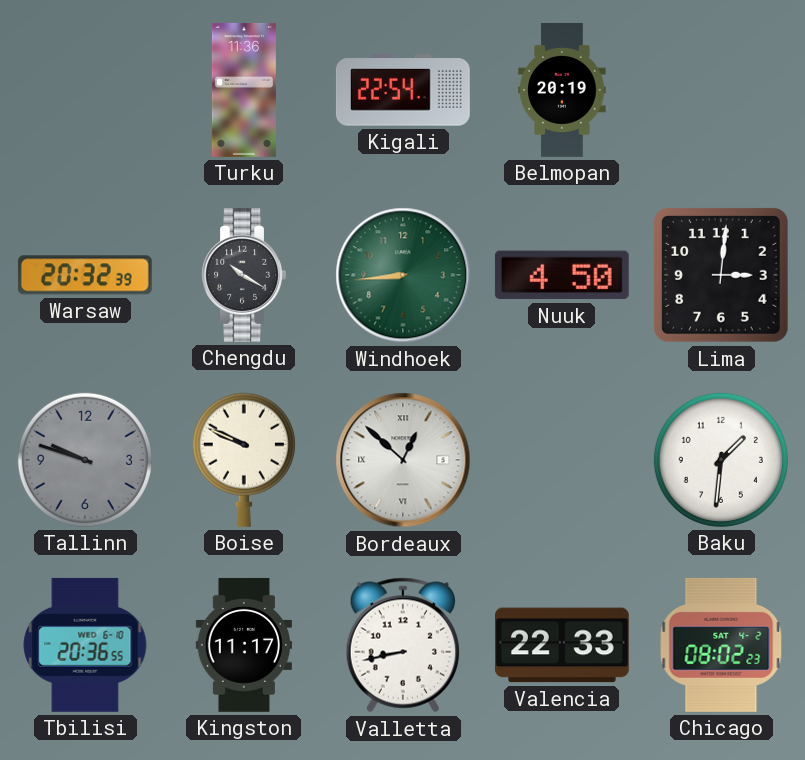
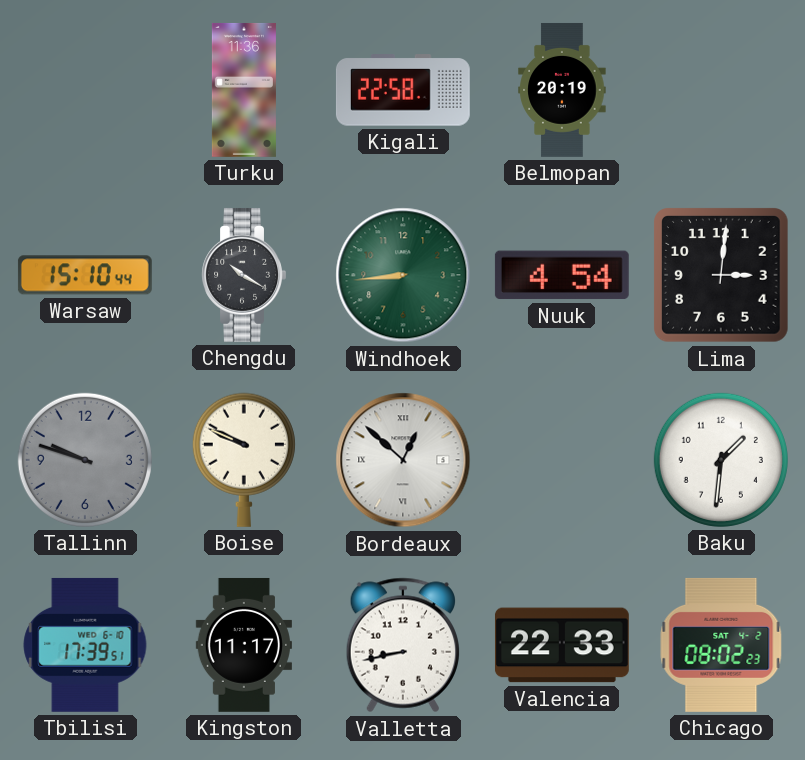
Kigali: 22:54 -> 22:58
Warsaw: 20:32 -> 15:10
Nuuk: 4:50 -> 4:54
Tbilisi: 20:36 -> 17:39
